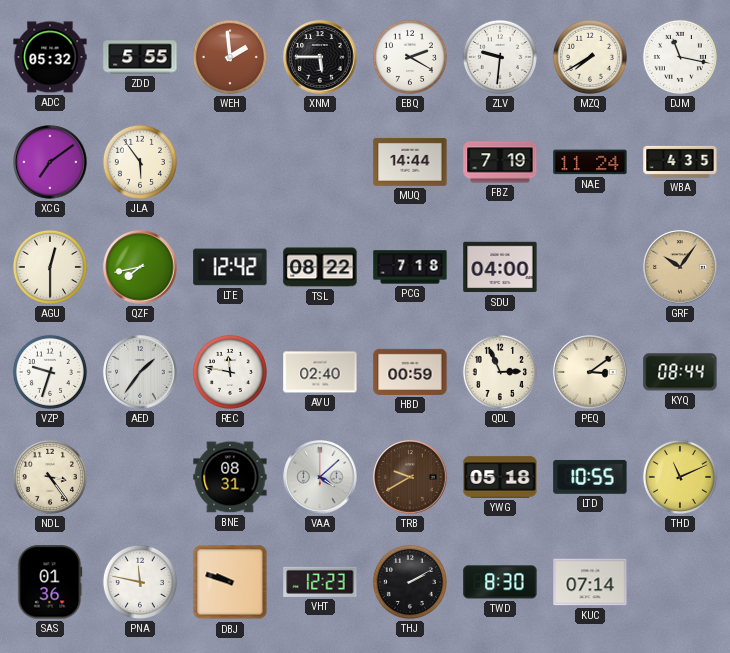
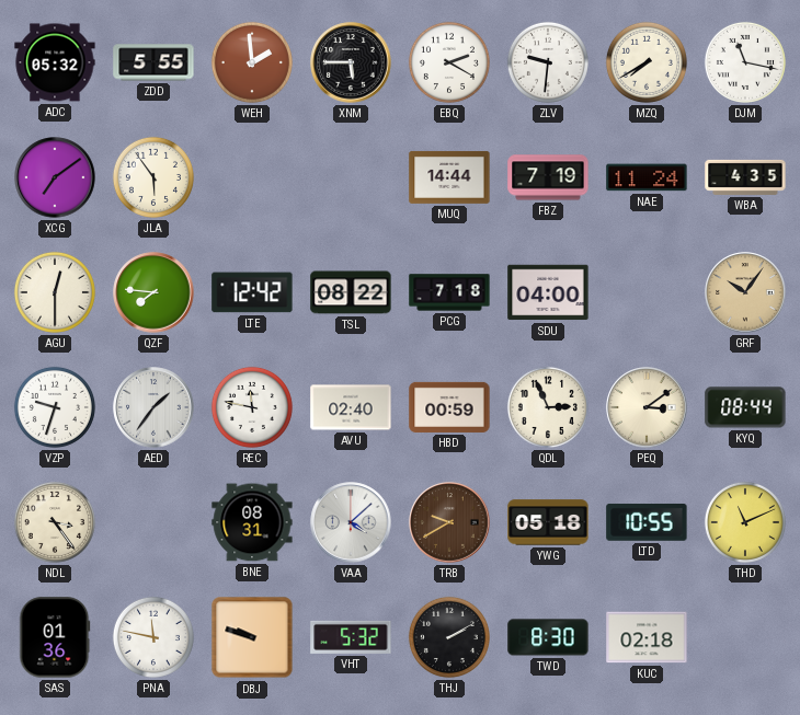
QZF: 7:43 -> 7:46
VHT: 12:23 -> 5:32
KUC: 07:14 -> 02:18
